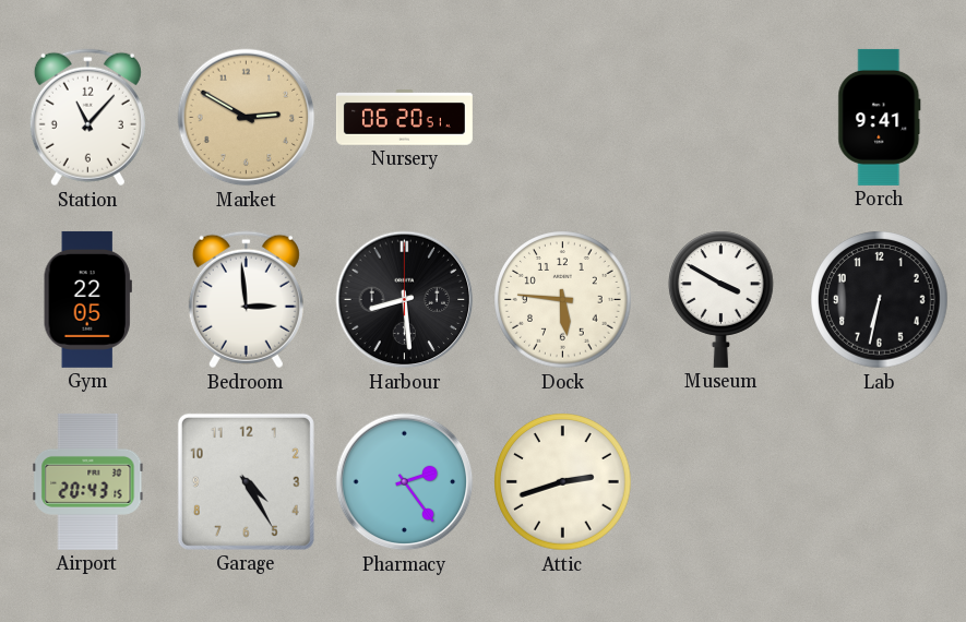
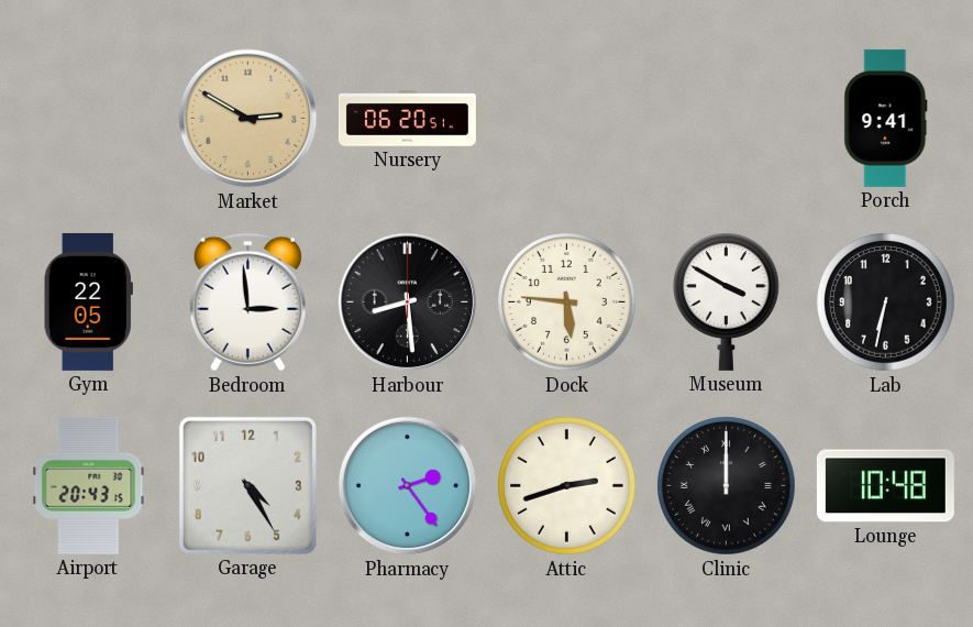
Station: 11:07 -> none
Clinic: none -> 12:00
Lounge: none -> 10:48
